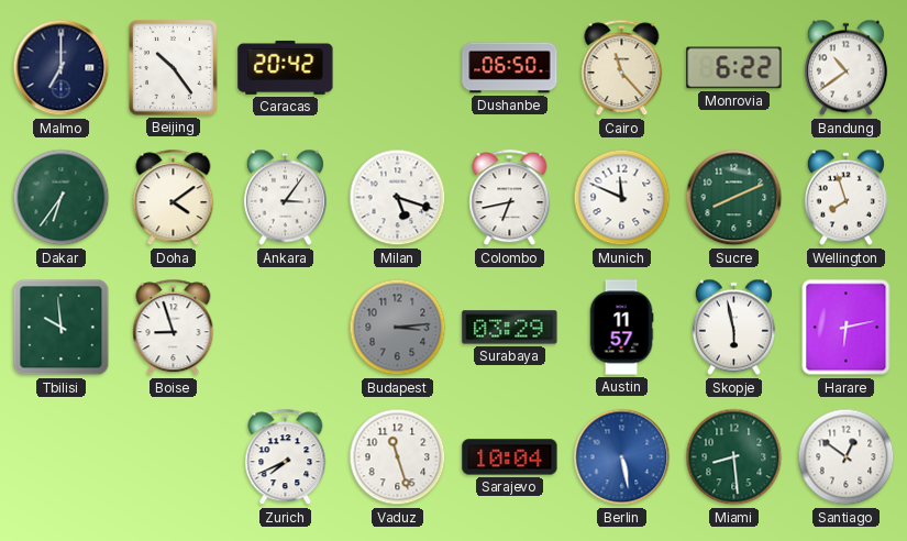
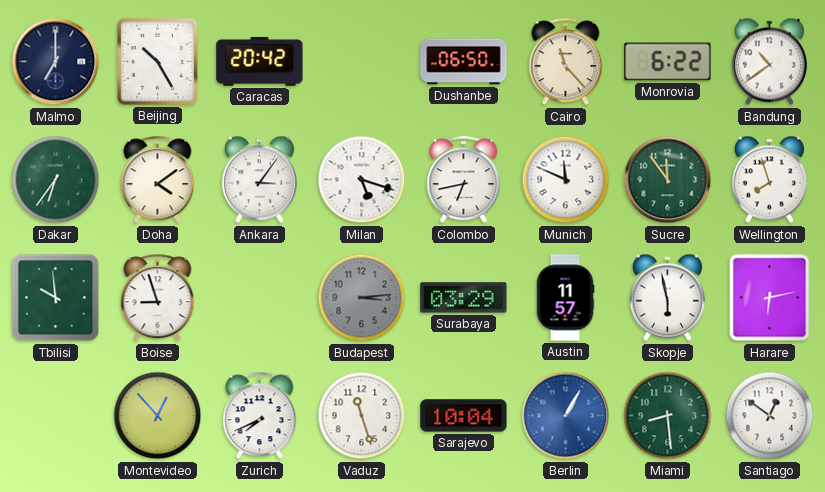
Beijing: 10:24 -> 10:25
Sucre: 8:11 -> 11:54
Montevideo: none -> 12:53
Berlin: 5:28 -> 1:05
